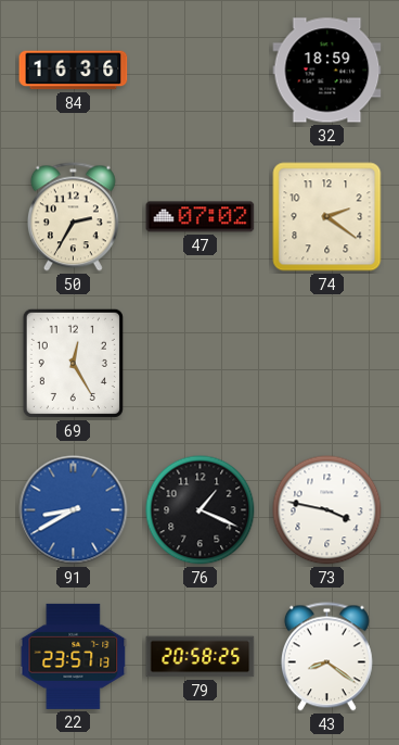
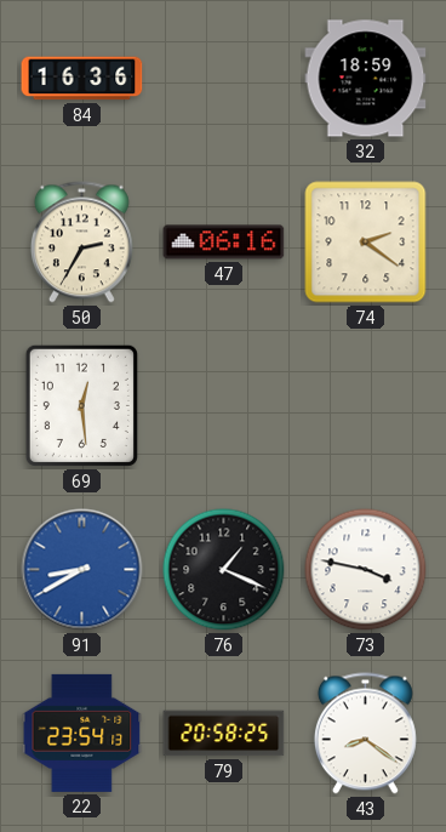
47: 07:02 -> 06:16
69: 12:25 -> 12:29
22: 23:57 -> 23:54
